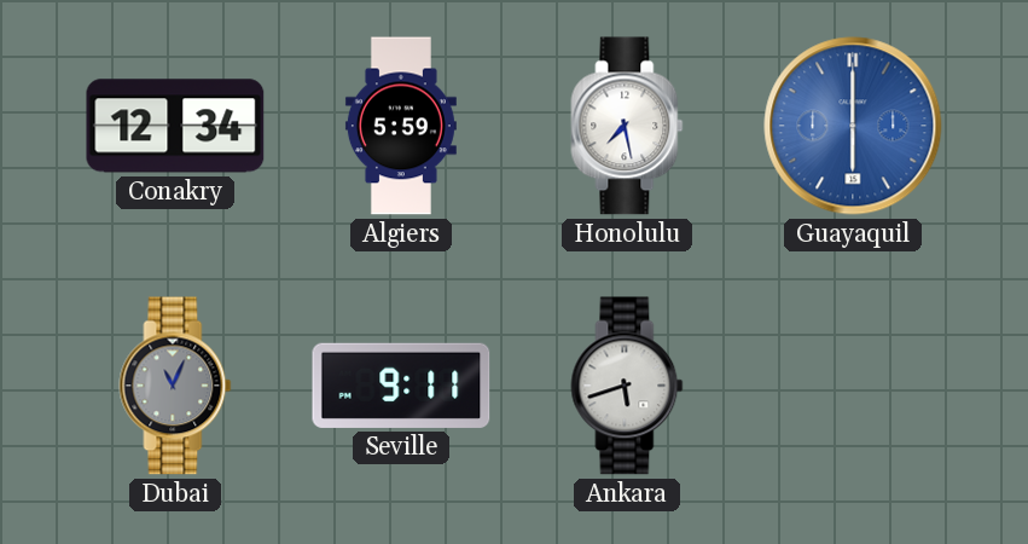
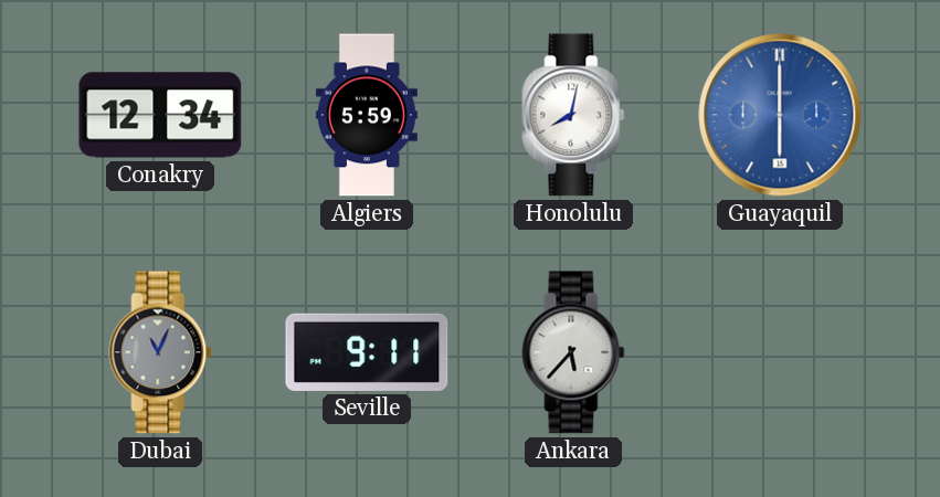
Honolulu: 7:28 -> 8:02
Ankara: 5:42 -> 5:37
